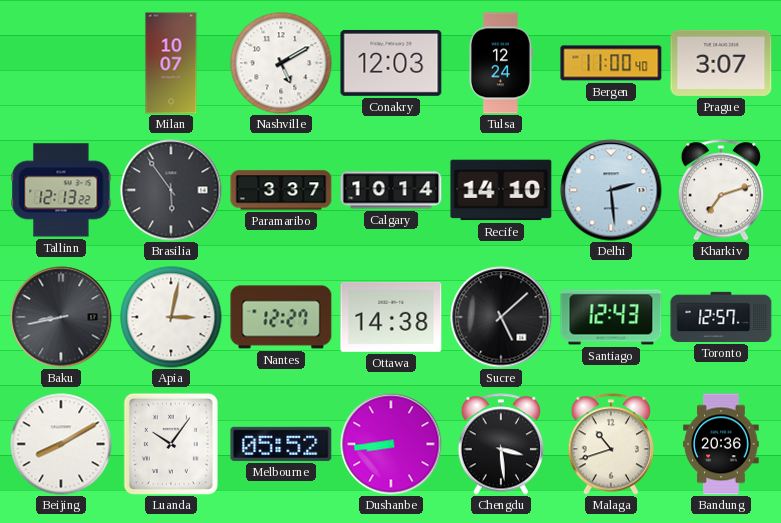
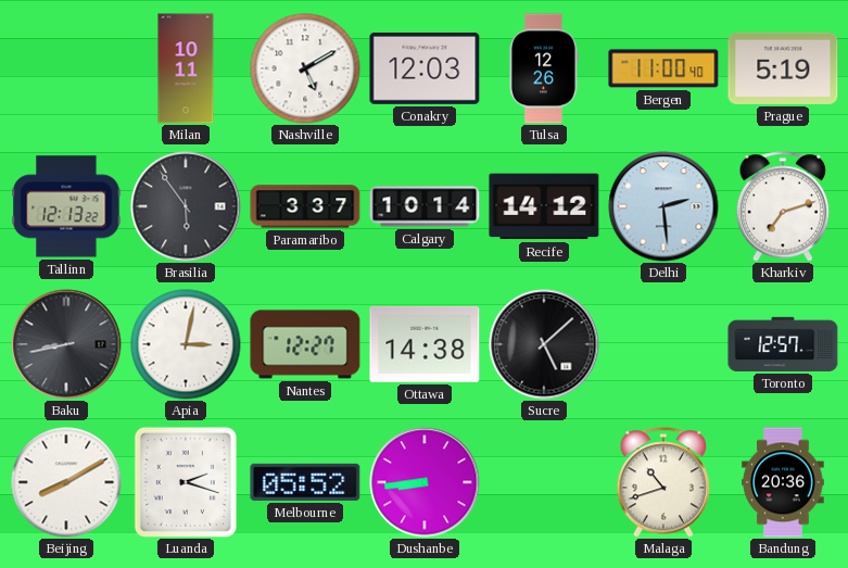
Milan: 10:07 -> 10:11
Tulsa: 12:24 -> 12:26
Prague: 3:07 -> 5:19
Recife: 14:10 -> 14:12
Santiago: 12:43 -> none
Luanda: 10:06 -> 2:18
Chengdu: 3:29 -> none
